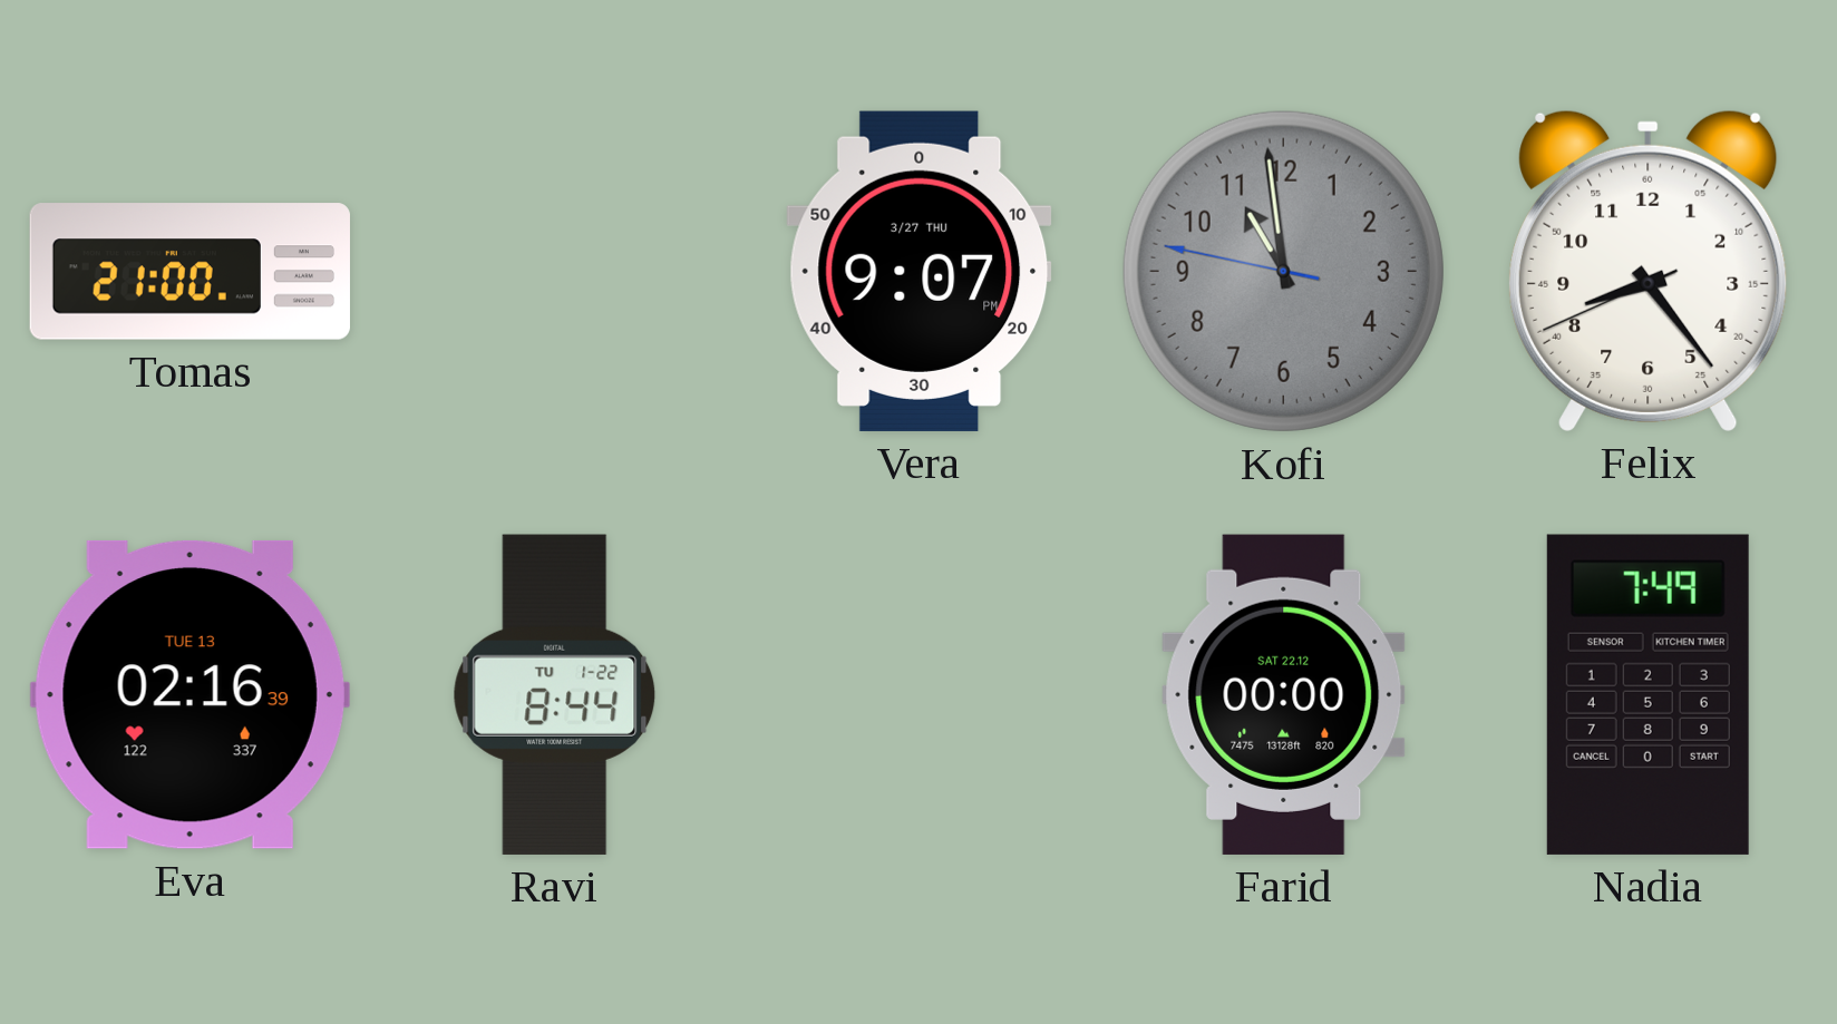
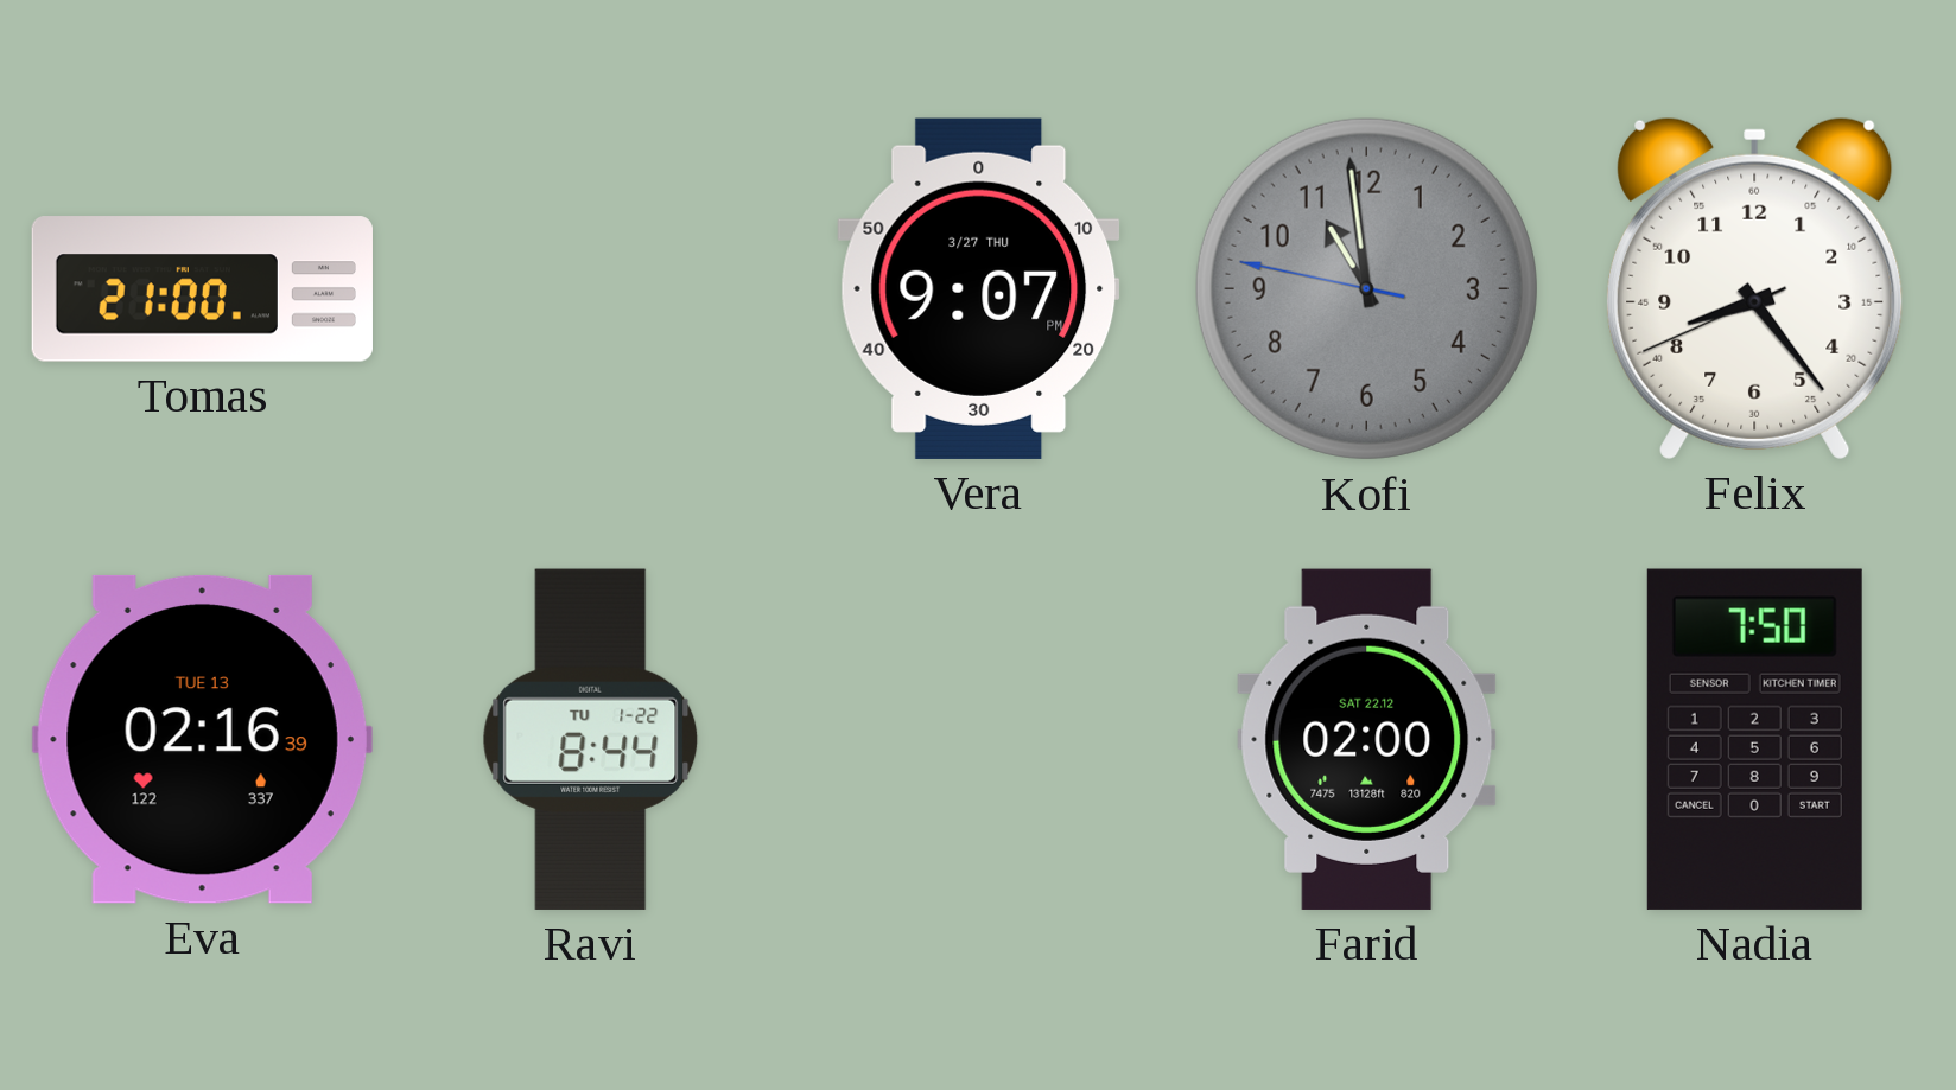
Farid: 00:00 -> 02:00
Nadia: 7:49 -> 7:50
